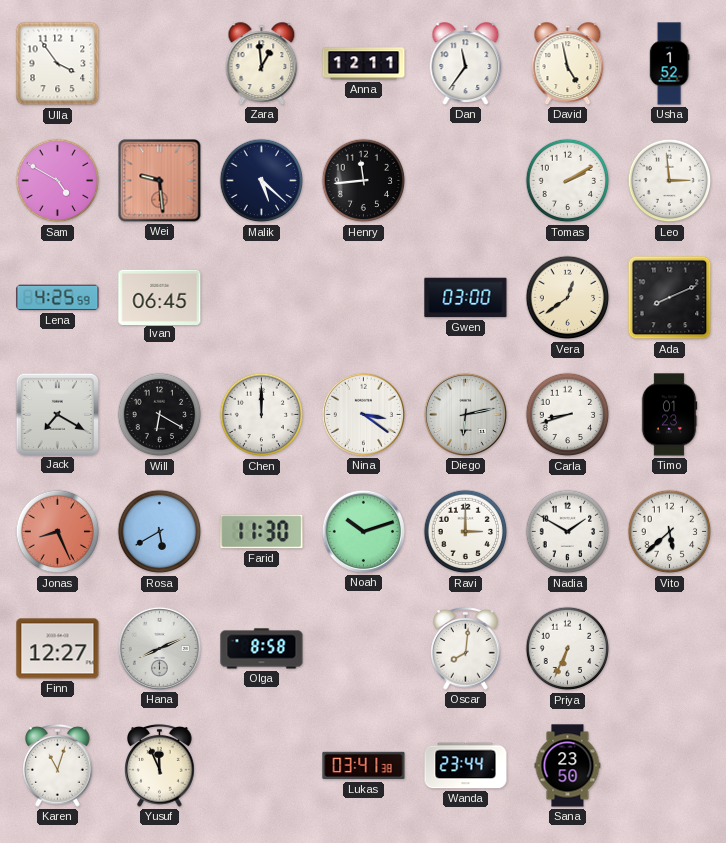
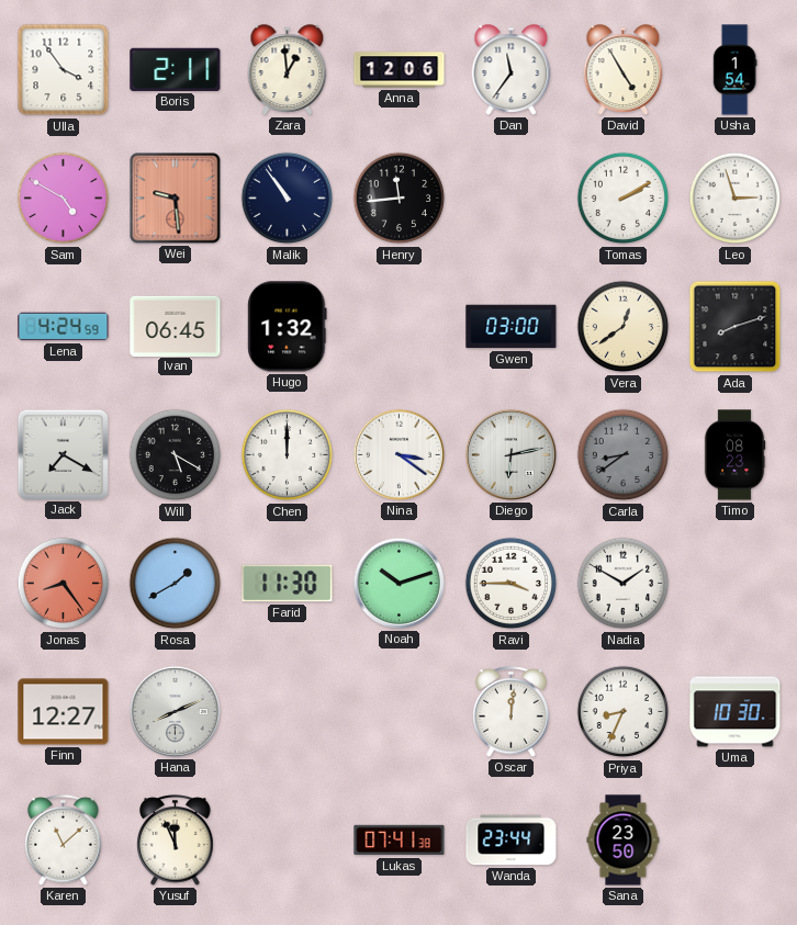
Boris: none -> 2:11
Anna: 12:11 -> 12:06
David: 4:58 -> 4:55
Usha: 1:52 -> 1:54
Malik: 5:22 -> 10:54
Leo: 2:59 -> 2:57
Lena: 4:25 -> 4:24
Hugo: none -> 1:32
Ada: 8:11 -> 8:12
Will: 6:20 -> 5:20
Carla: 8:42 -> 8:39
Carla dial: white -> grey
Timo: 01:23 -> 08:23
Jonas: 8:26 -> 8:24
Rosa: 5:40 -> 1:40
Ravi: 3:00 -> 3:45
Vito: 5:38 -> none
Olga: 8:58 -> none
Oscar: 8:01 -> 12:01
Priya: 6:34 -> 8:34
Uma: none -> 10:30
Karen: 11:03 -> 11:08
Lukas: 03:41 -> 07:41
